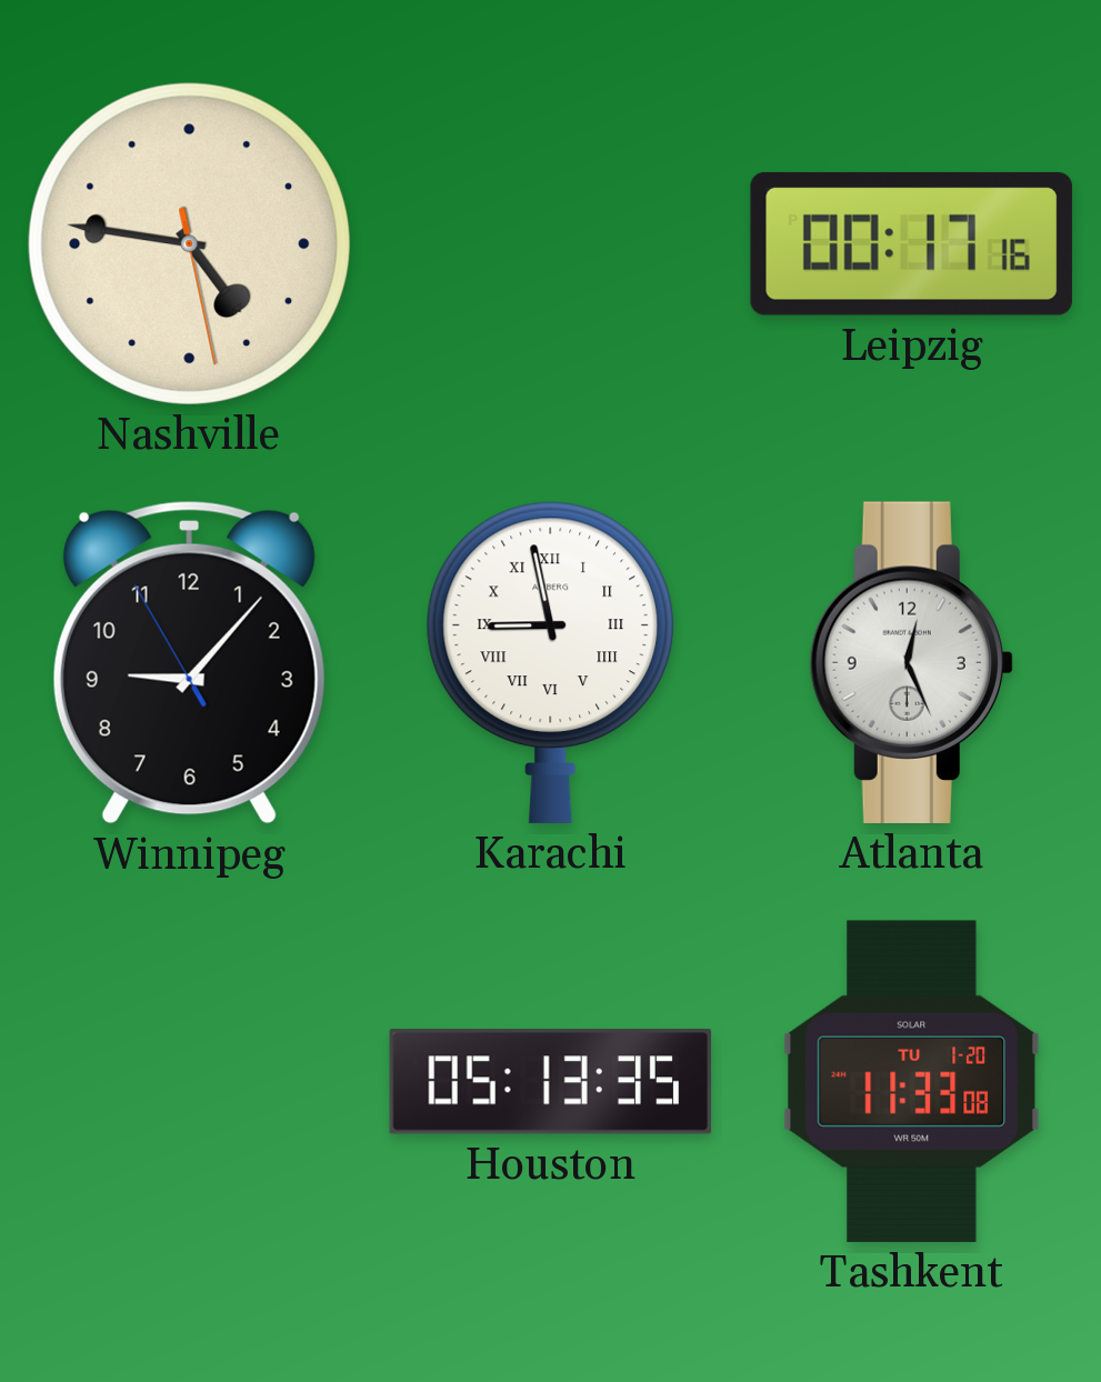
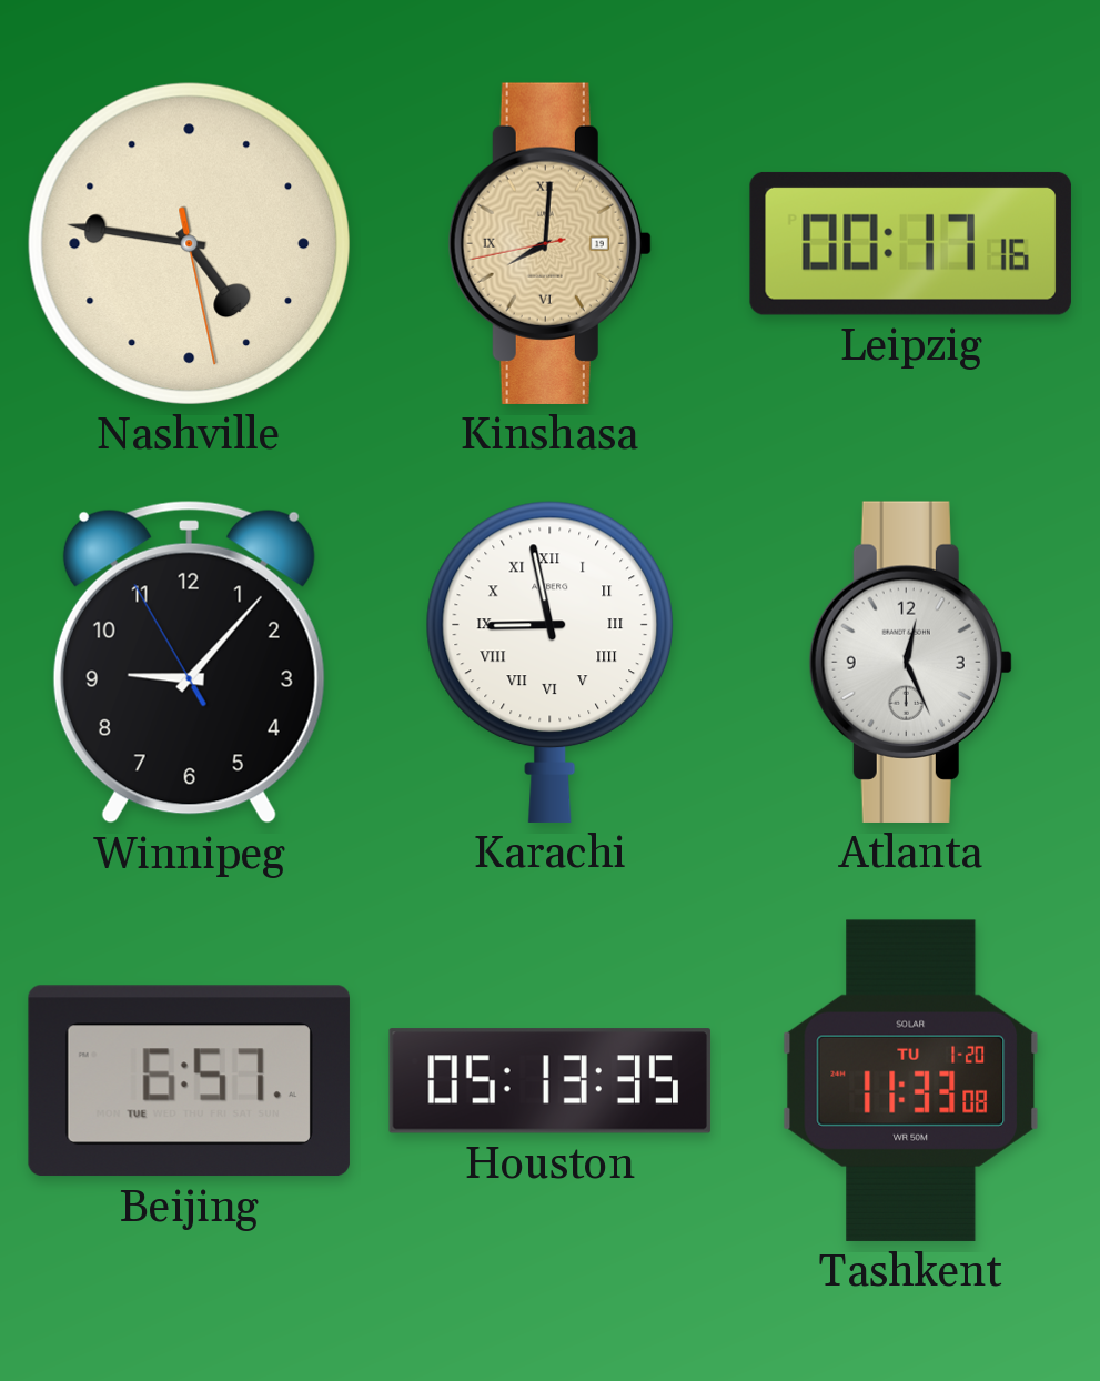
Kinshasa: none -> 8:00
Beijing: none -> 6:57
